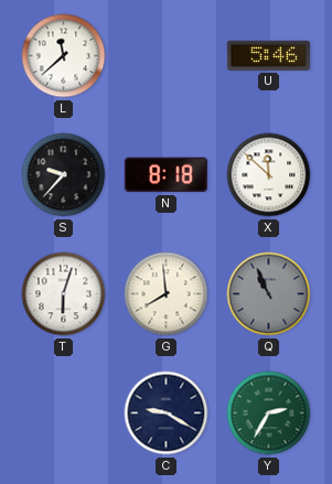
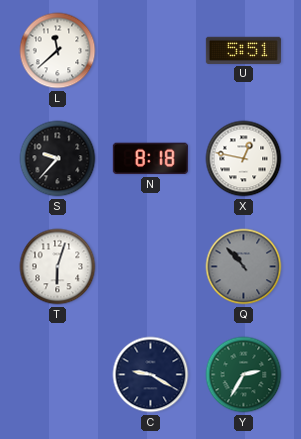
U: 5:46 -> 5:51
X: 11:52 -> 12:47
G: 7:59 -> none
Q: 10:56 -> 10:53
